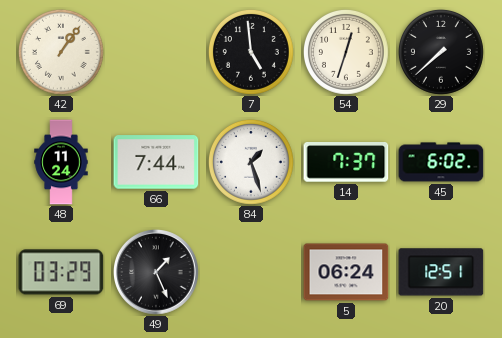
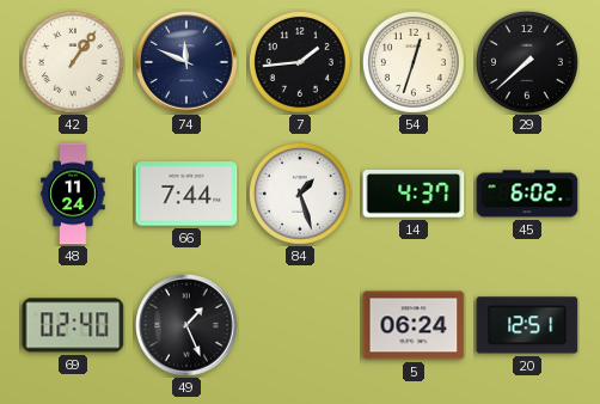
74: none -> 11:49
7: 4:59 -> 1:44
14: 7:37 -> 4:37
69: 03:29 -> 02:40
